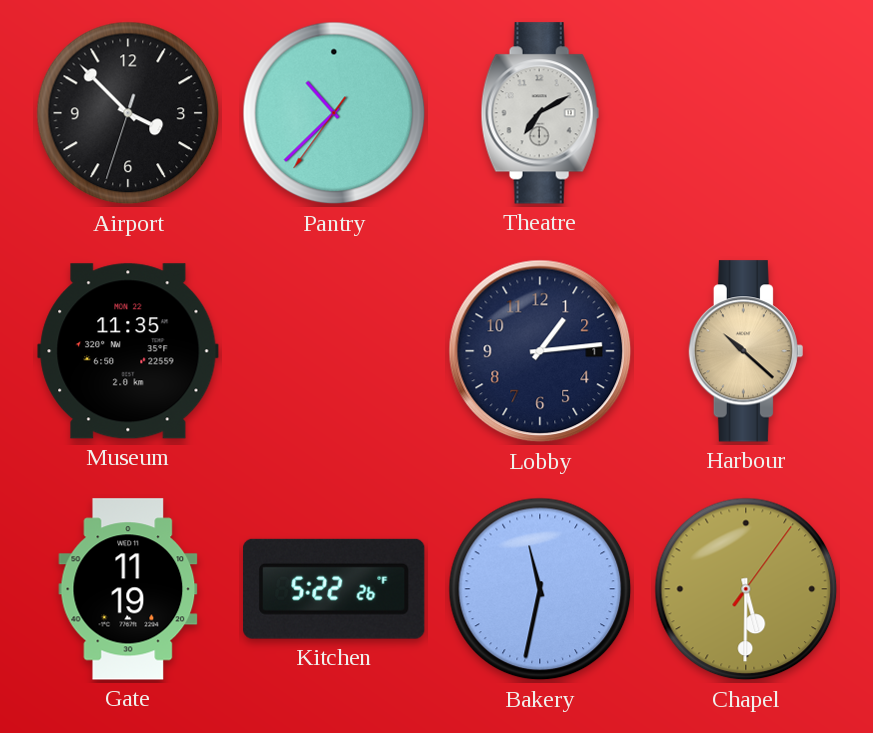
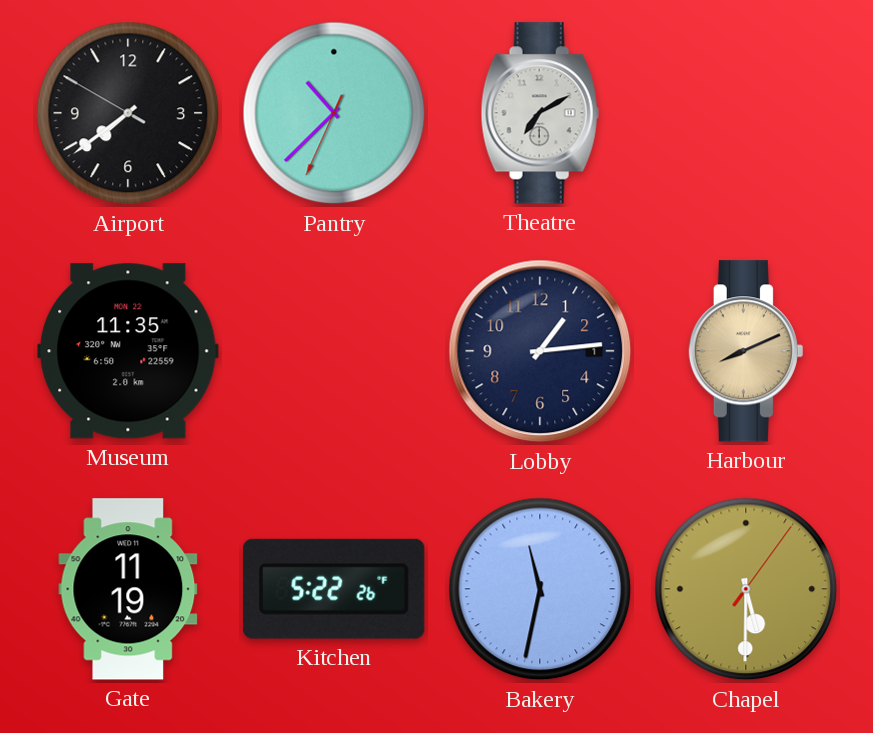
Airport: 3:52 -> 7:38
Pantry: 10:37:36 -> 10:37:34
Harbour: 10:22 -> 8:11
